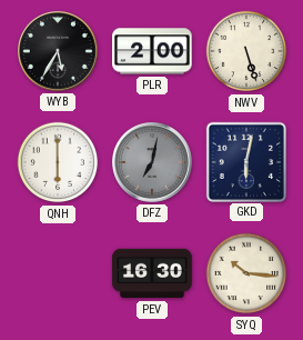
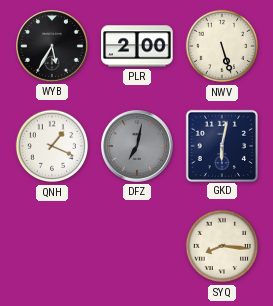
QNH: 6:00 -> 1:19
PEV: 16:30 -> none
SYQ: 10:16 -> 8:16
